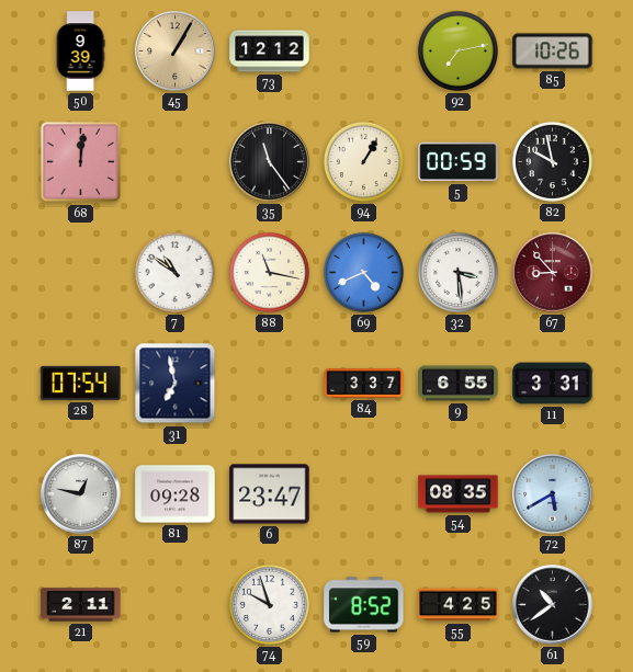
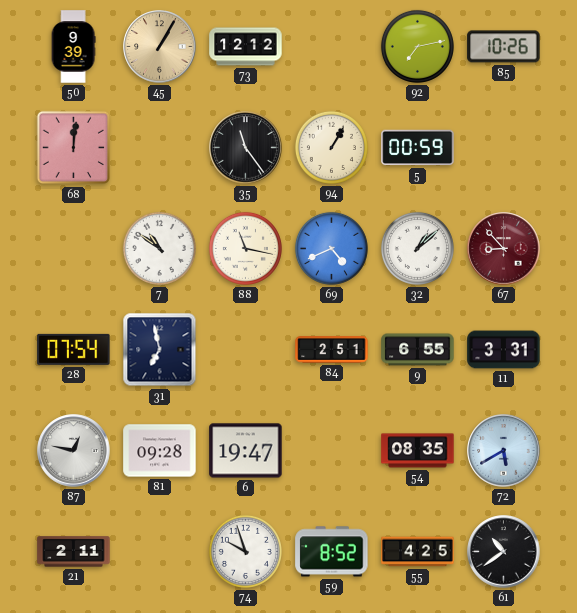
82: 9:58 -> none
32: 3:29 -> 1:08
84: 3:37 -> 2:51
6: 23:47 -> 19:47
